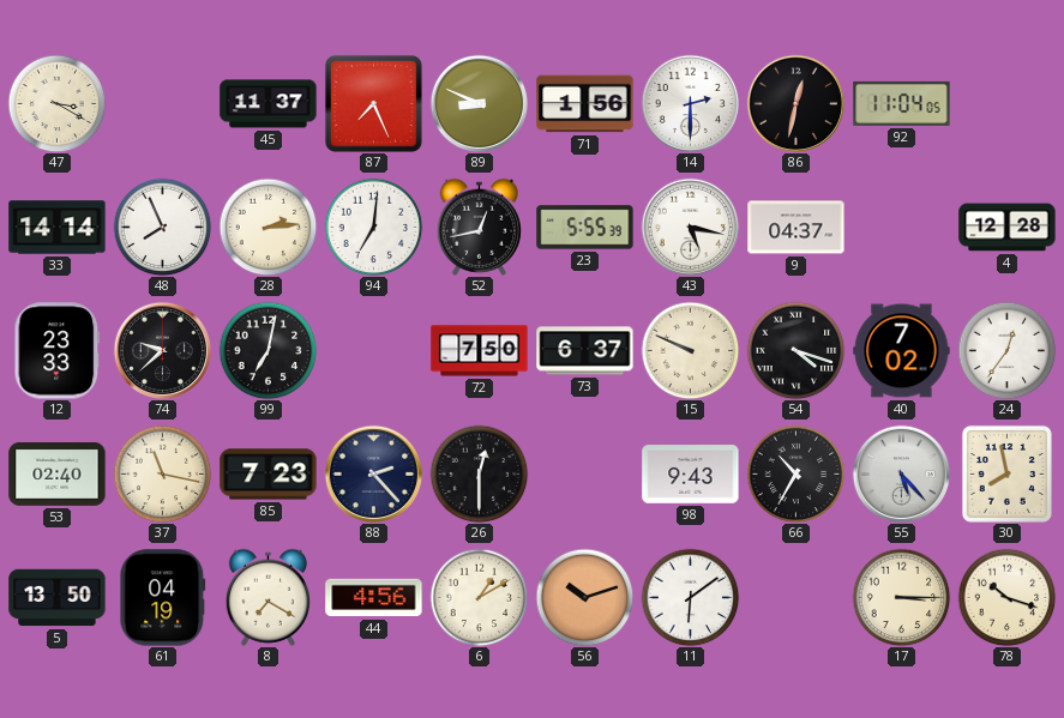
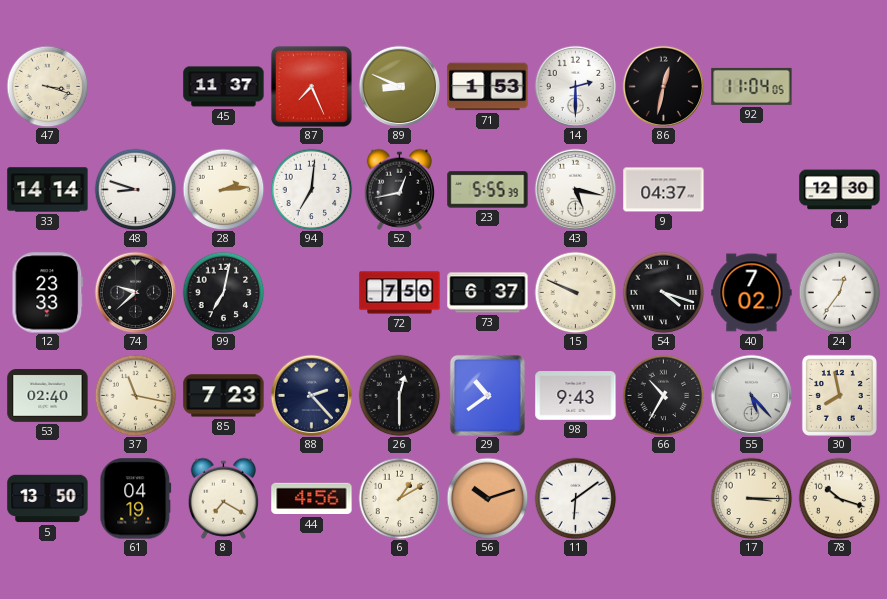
47: 3:20 -> 3:18
71: 1:56 -> 1:53
48: 7:56 -> 8:48
4: 12:28 -> 12:30
29: none -> 10:39
